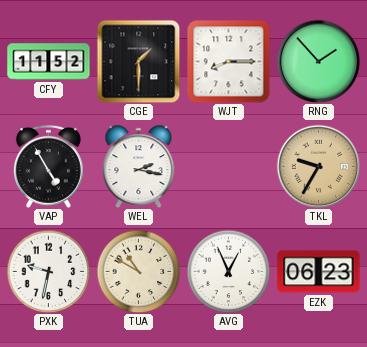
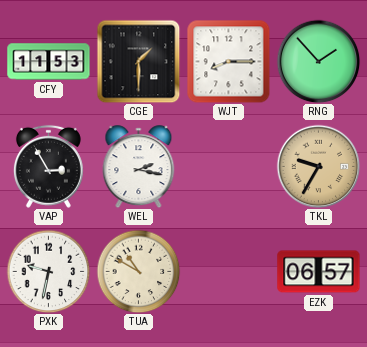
CFY: 11:52 -> 11:53
VAP: 4:55 -> 2:55
AVG: 12:56 -> none
EZK: 06:23 -> 06:57
